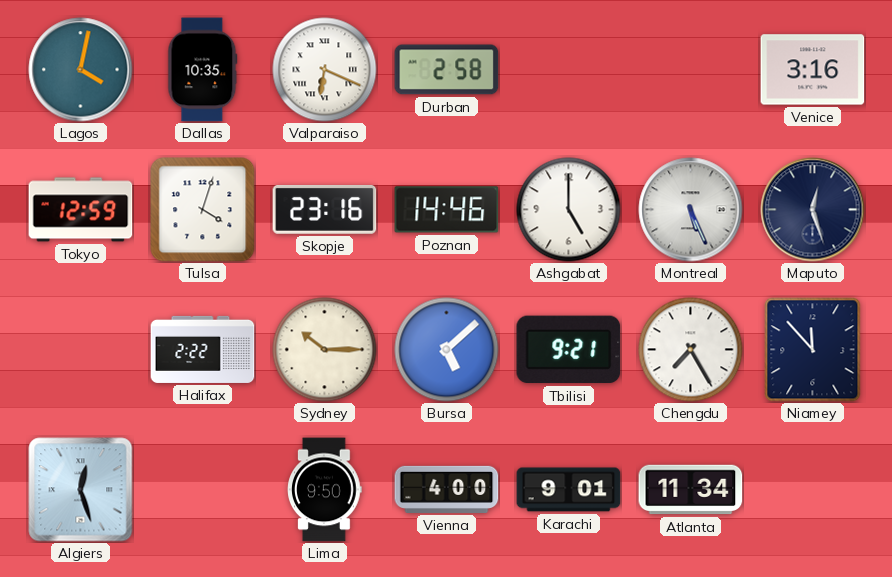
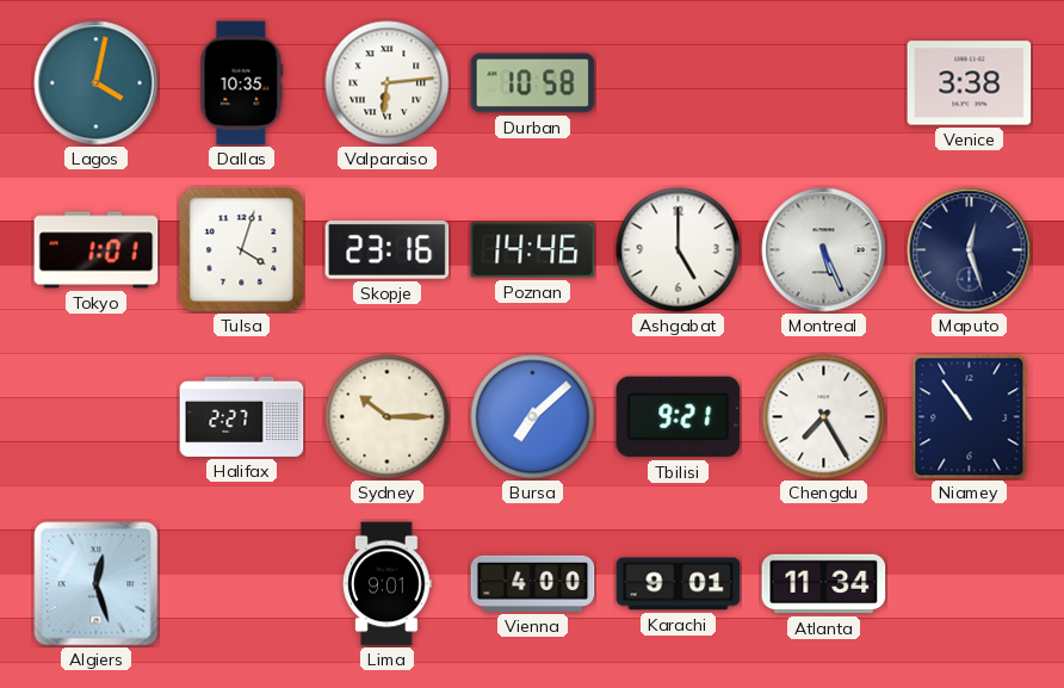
Valparaiso: 6:19 -> 6:14
Durban: 2:58 -> 10:58
Venice: 3:16 -> 3:38
Tokyo: 12:59 -> 1:01
Halifax: 2:22 -> 2:27
Bursa: 5:08 -> 7:08
Niamey: 11:53 -> 10:54
Lima: 9:50 -> 9:01
